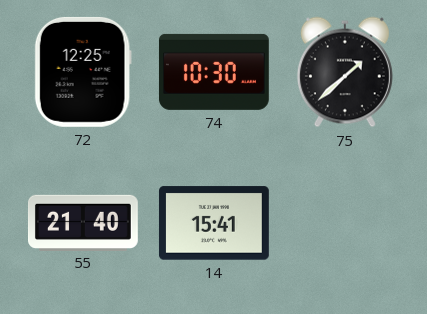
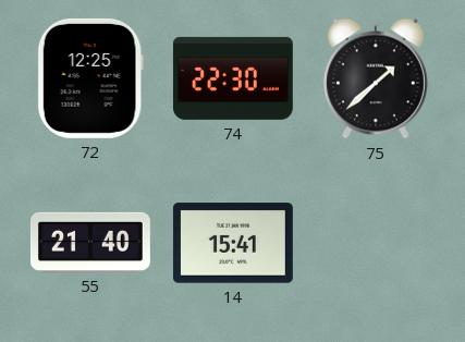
74: 10:30 -> 22:30
